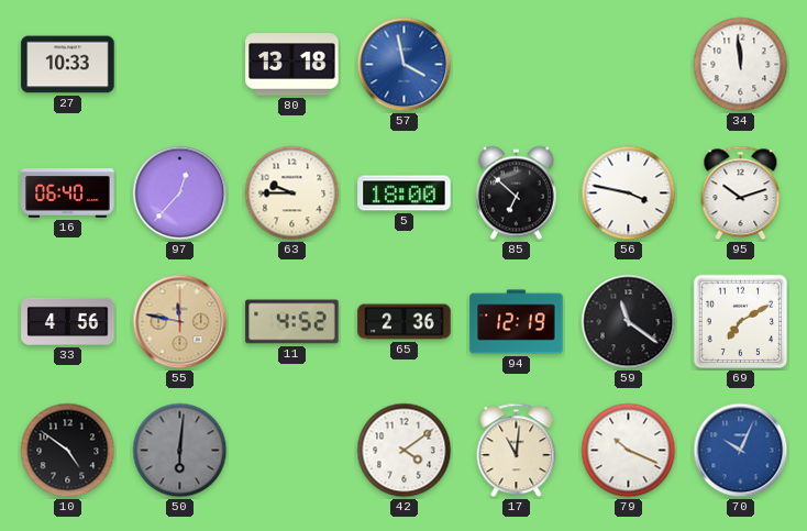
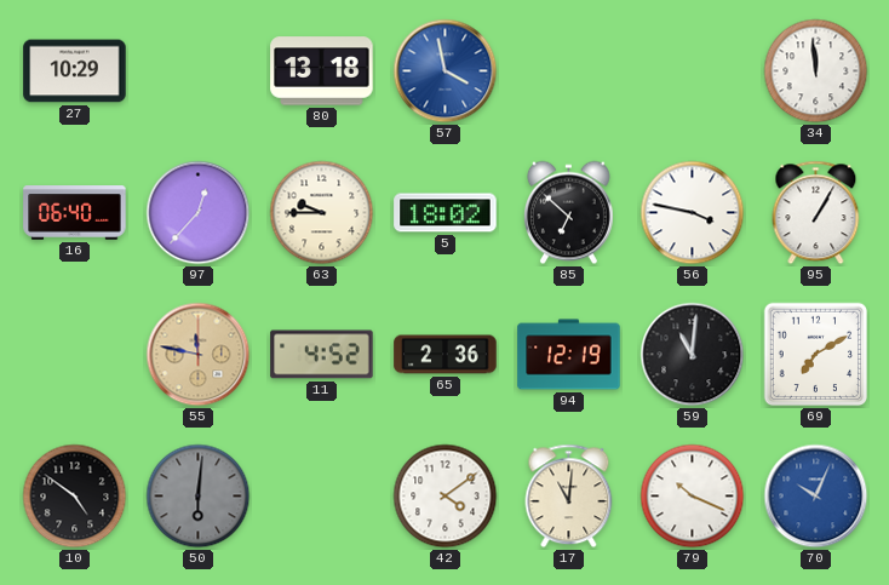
27: 10:33 -> 10:29
5: 18:00 -> 18:02
95: 10:12 -> 1:05
33: 4:56 -> none
59: 11:21 -> 11:01
